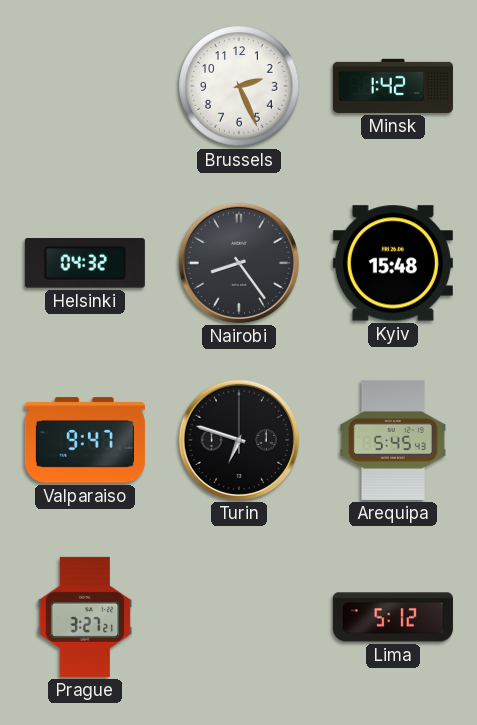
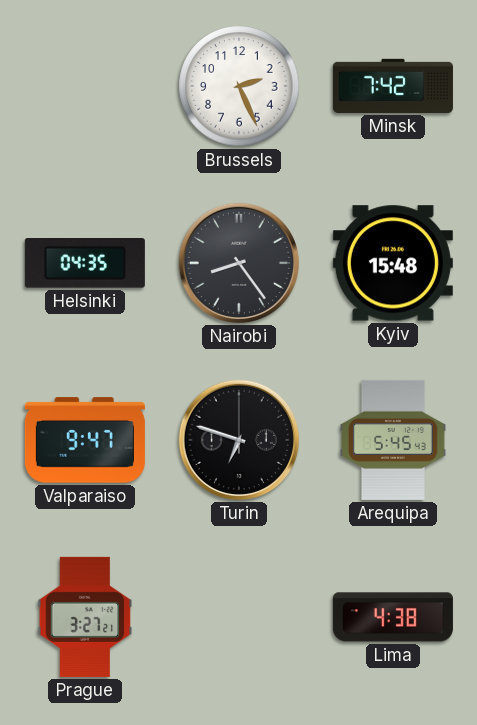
Minsk: 1:42 -> 7:42
Helsinki: 04:32 -> 04:35
Lima: 5:12 -> 4:38
